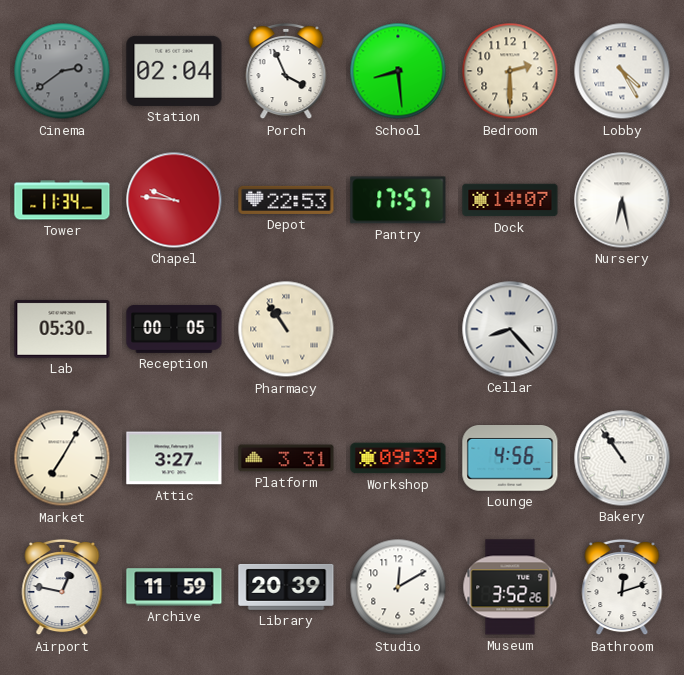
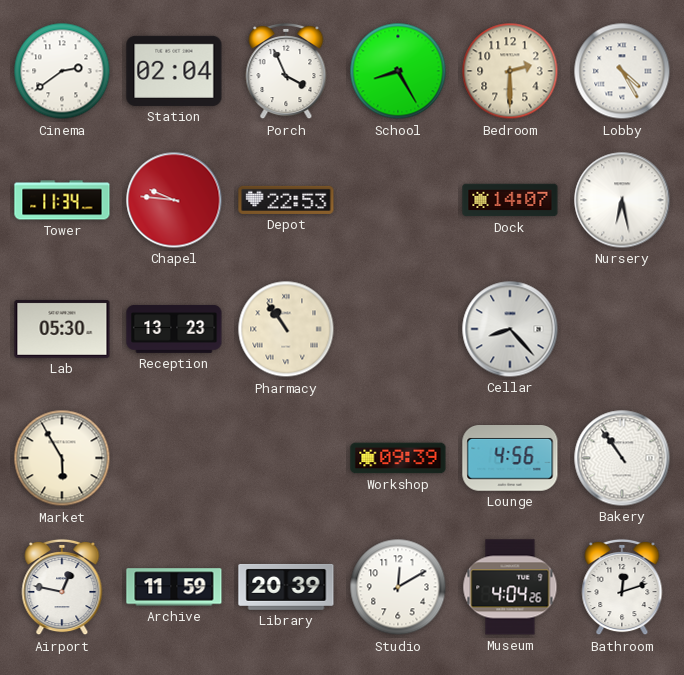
Cinema dial: grey -> white
School: 8:29 -> 8:25
Pantry: 17:57 -> none
Reception: 00:05 -> 13:23
Market: 7:05 -> 5:55
Attic: 3:27 -> none
Platform: 3:31 -> none
Museum: 3:52 -> 4:04
